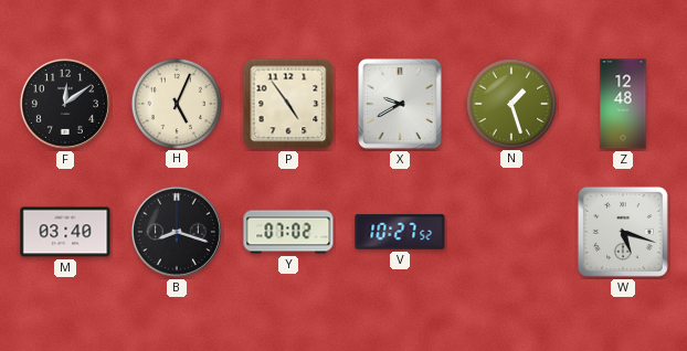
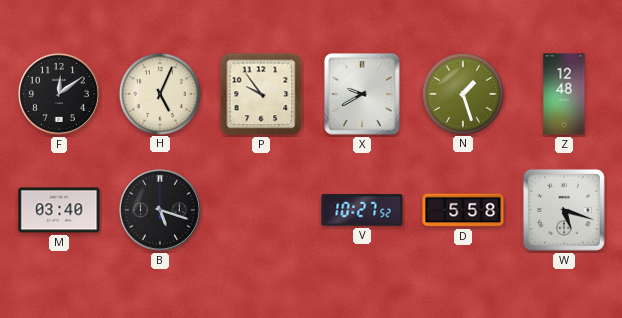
P: 4:54 -> 9:54
B: 8:18 -> 5:18
Y: 07:02 -> none
D: none -> 5:58
